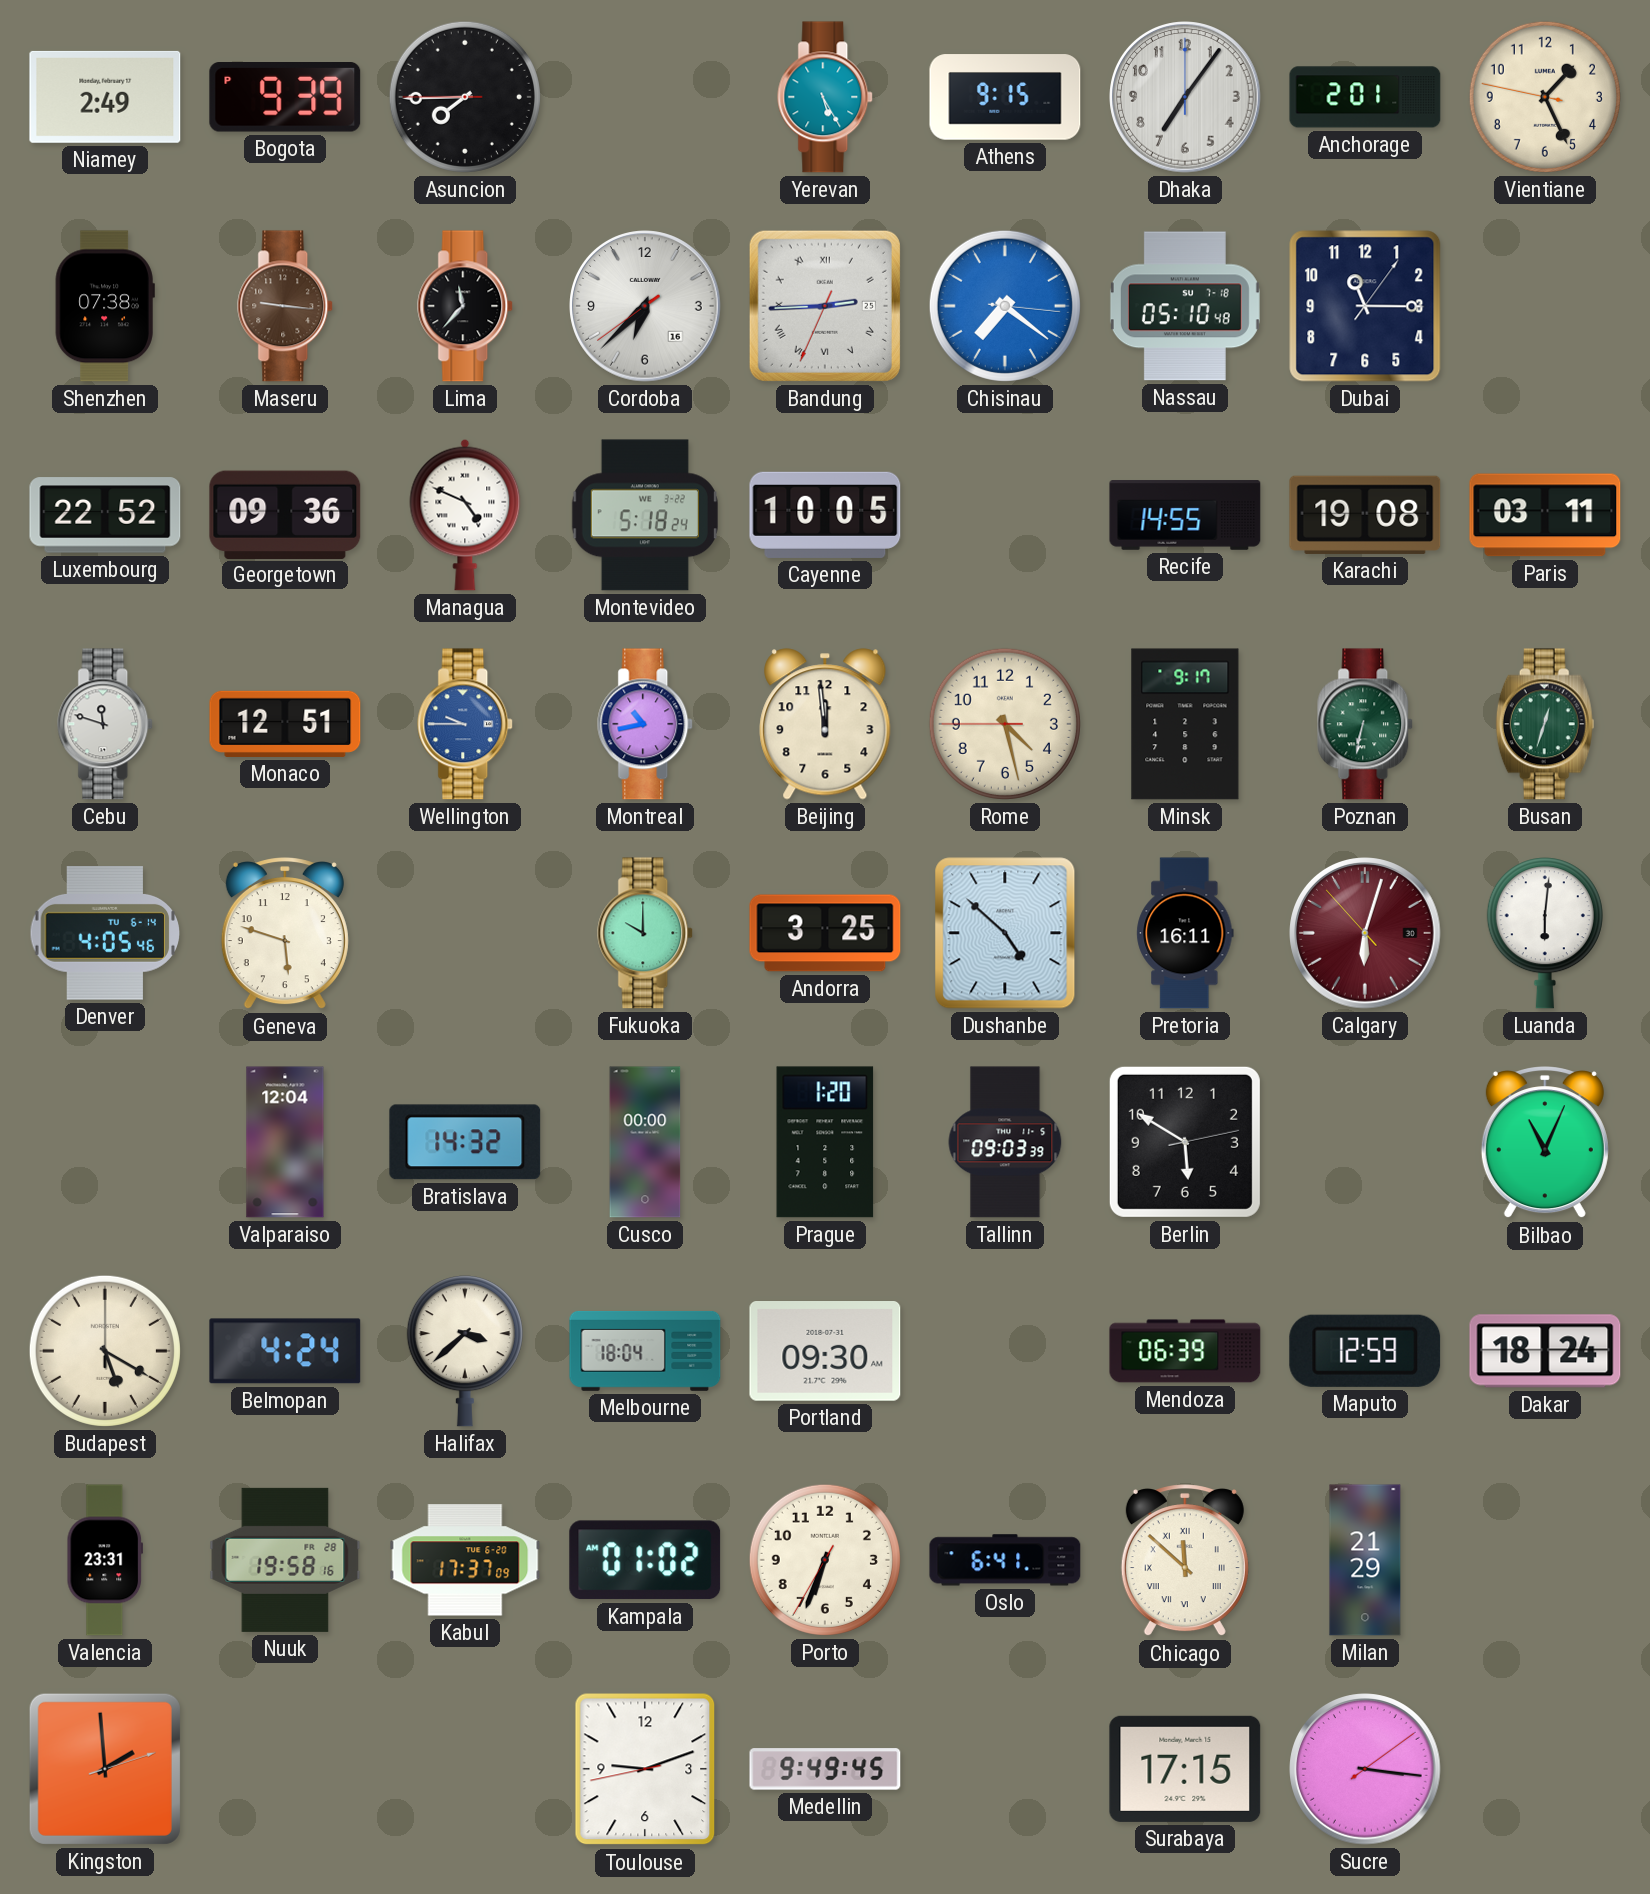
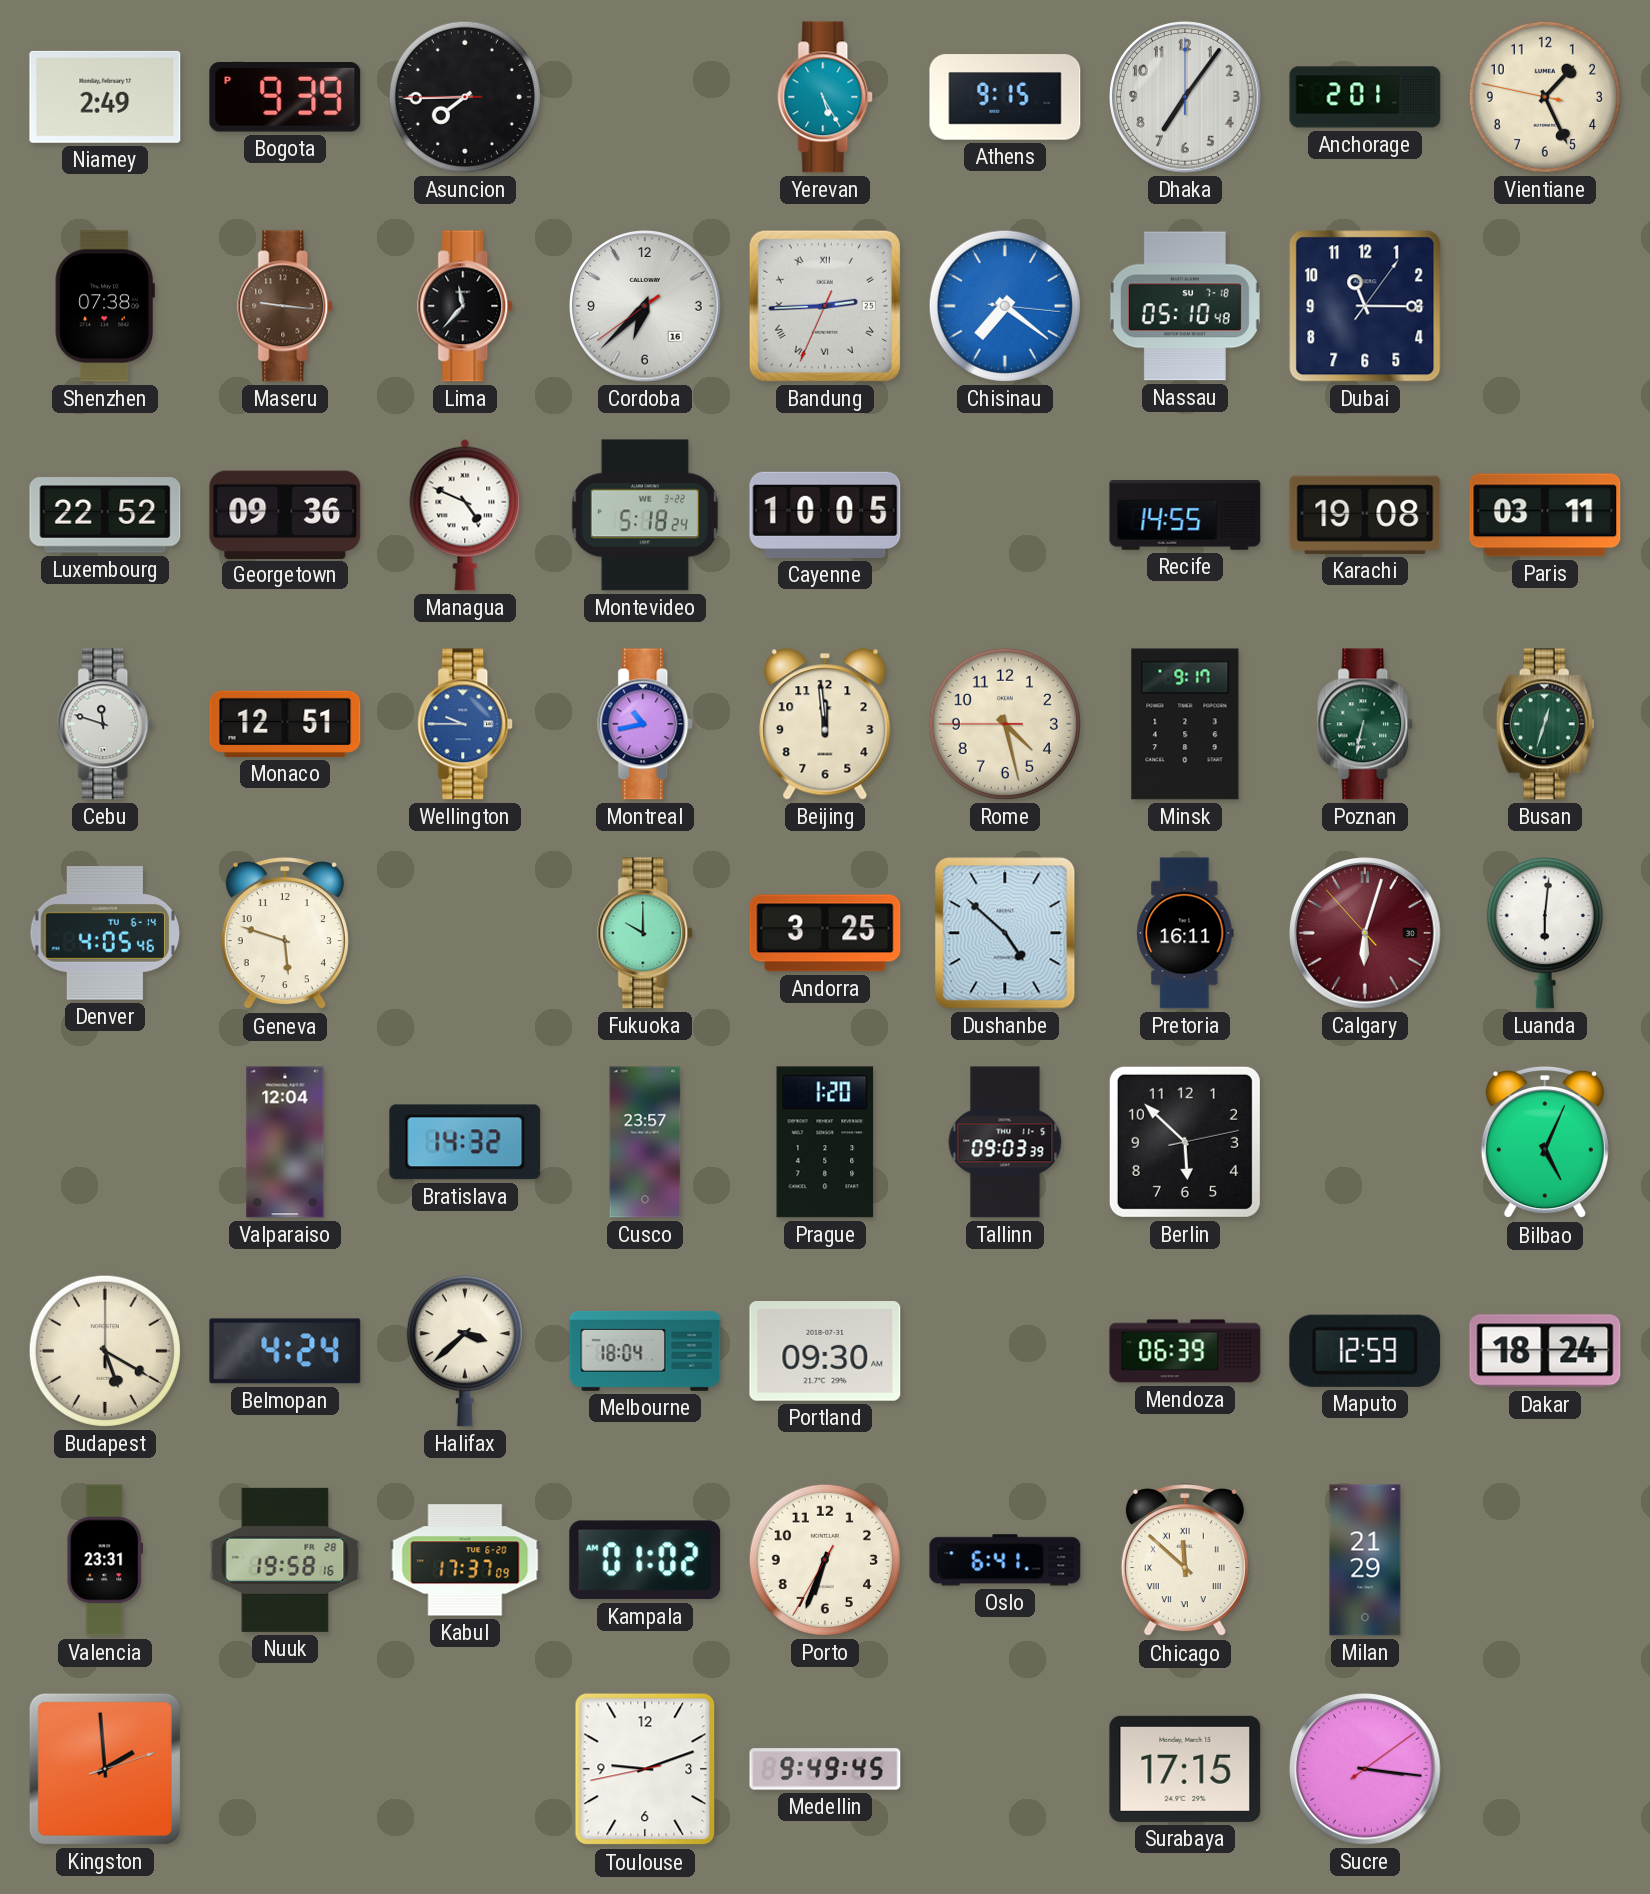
Cusco: 00:00 -> 23:57
Berlin: 5:50 -> 5:52
Bilbao: 11:04 -> 5:04
